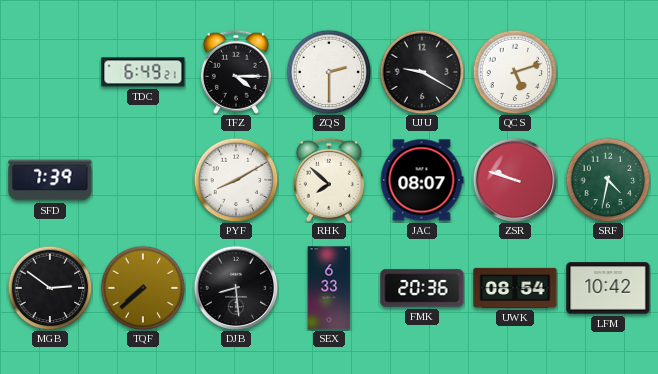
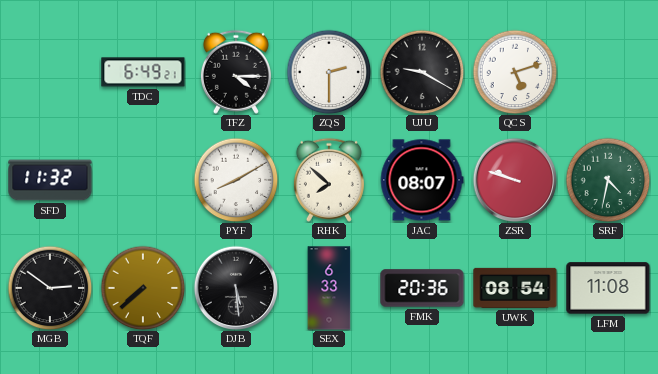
SFD: 7:39 -> 11:32
DJB: 8:29 -> 5:29
LFM: 10:42 -> 11:08
